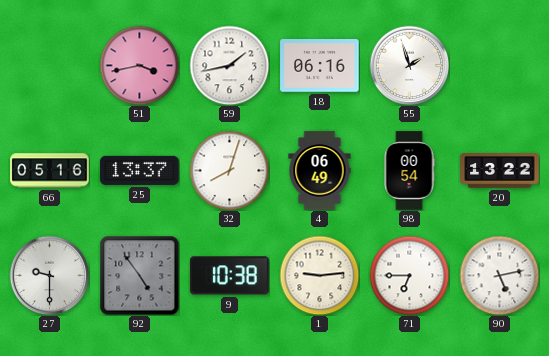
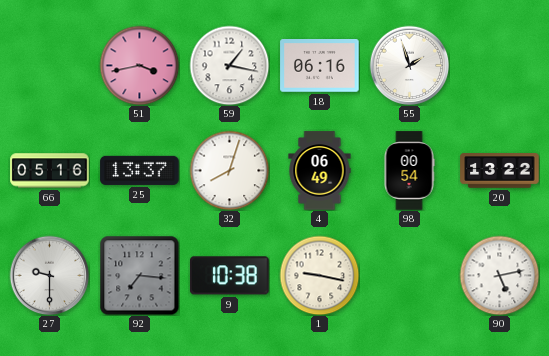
59: 1:43 -> 1:17
92: 4:54 -> 7:16
1: 9:14 -> 9:17
71: 6:45 -> none
